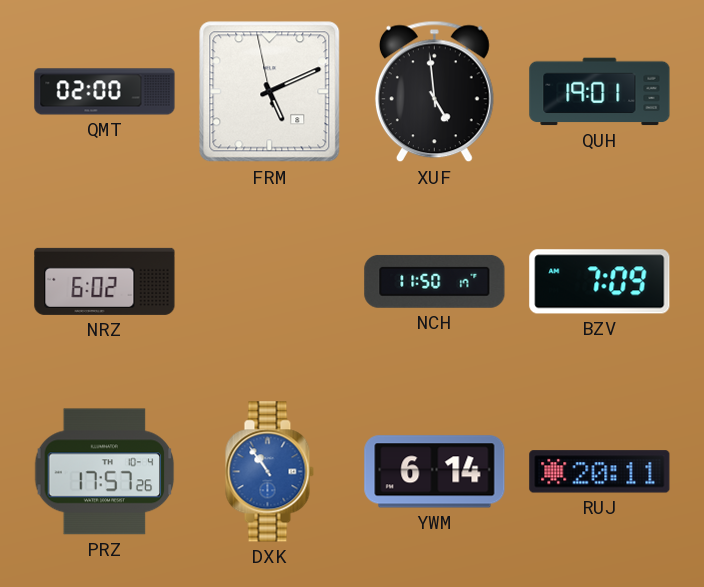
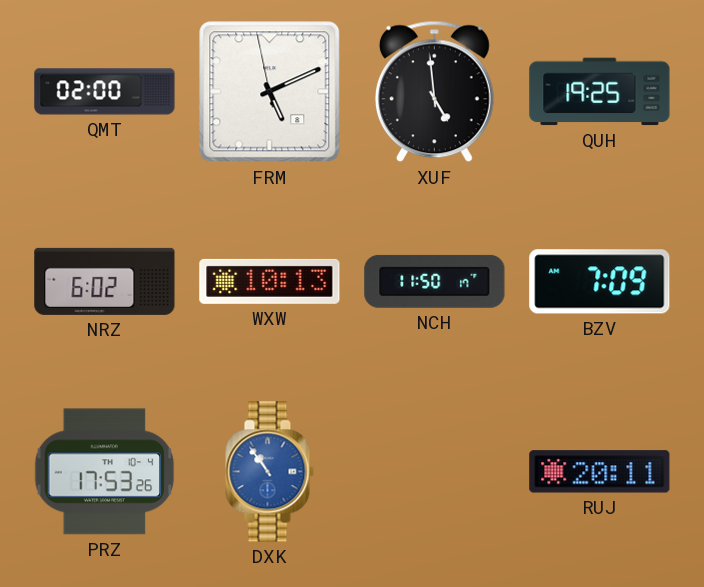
QUH: 19:01 -> 19:25
WXW: none -> 10:13
PRZ: 17:57 -> 17:53
YWM: 6:14 -> none
